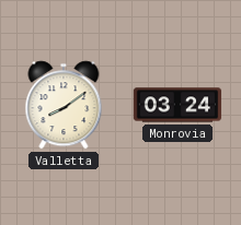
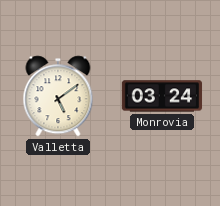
Valletta: 8:09 -> 5:09
